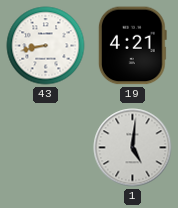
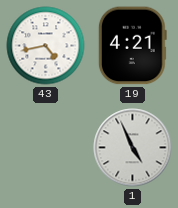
43: 8:43 -> 4:43
1: 5:01 -> 4:56
